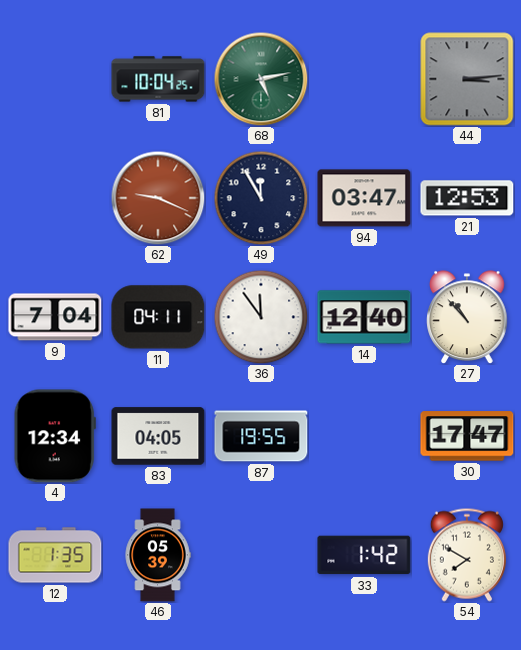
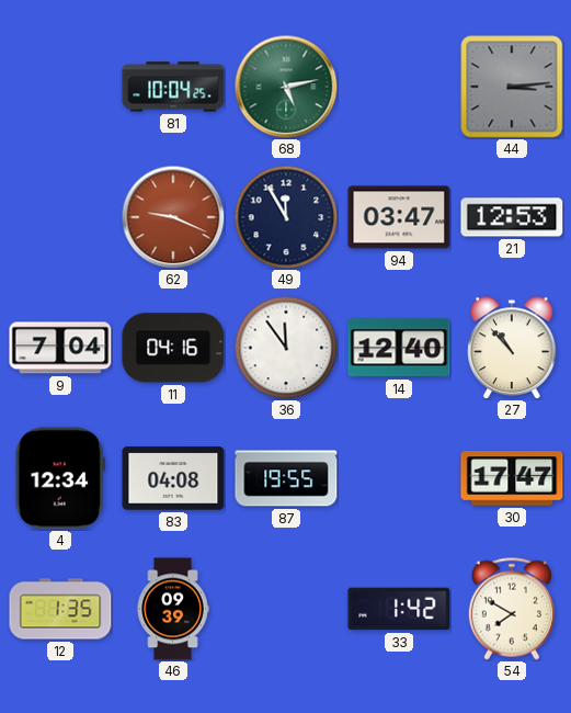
11: 04:11 -> 04:16
83: 04:05 -> 04:08
46: 05:39 -> 09:39
